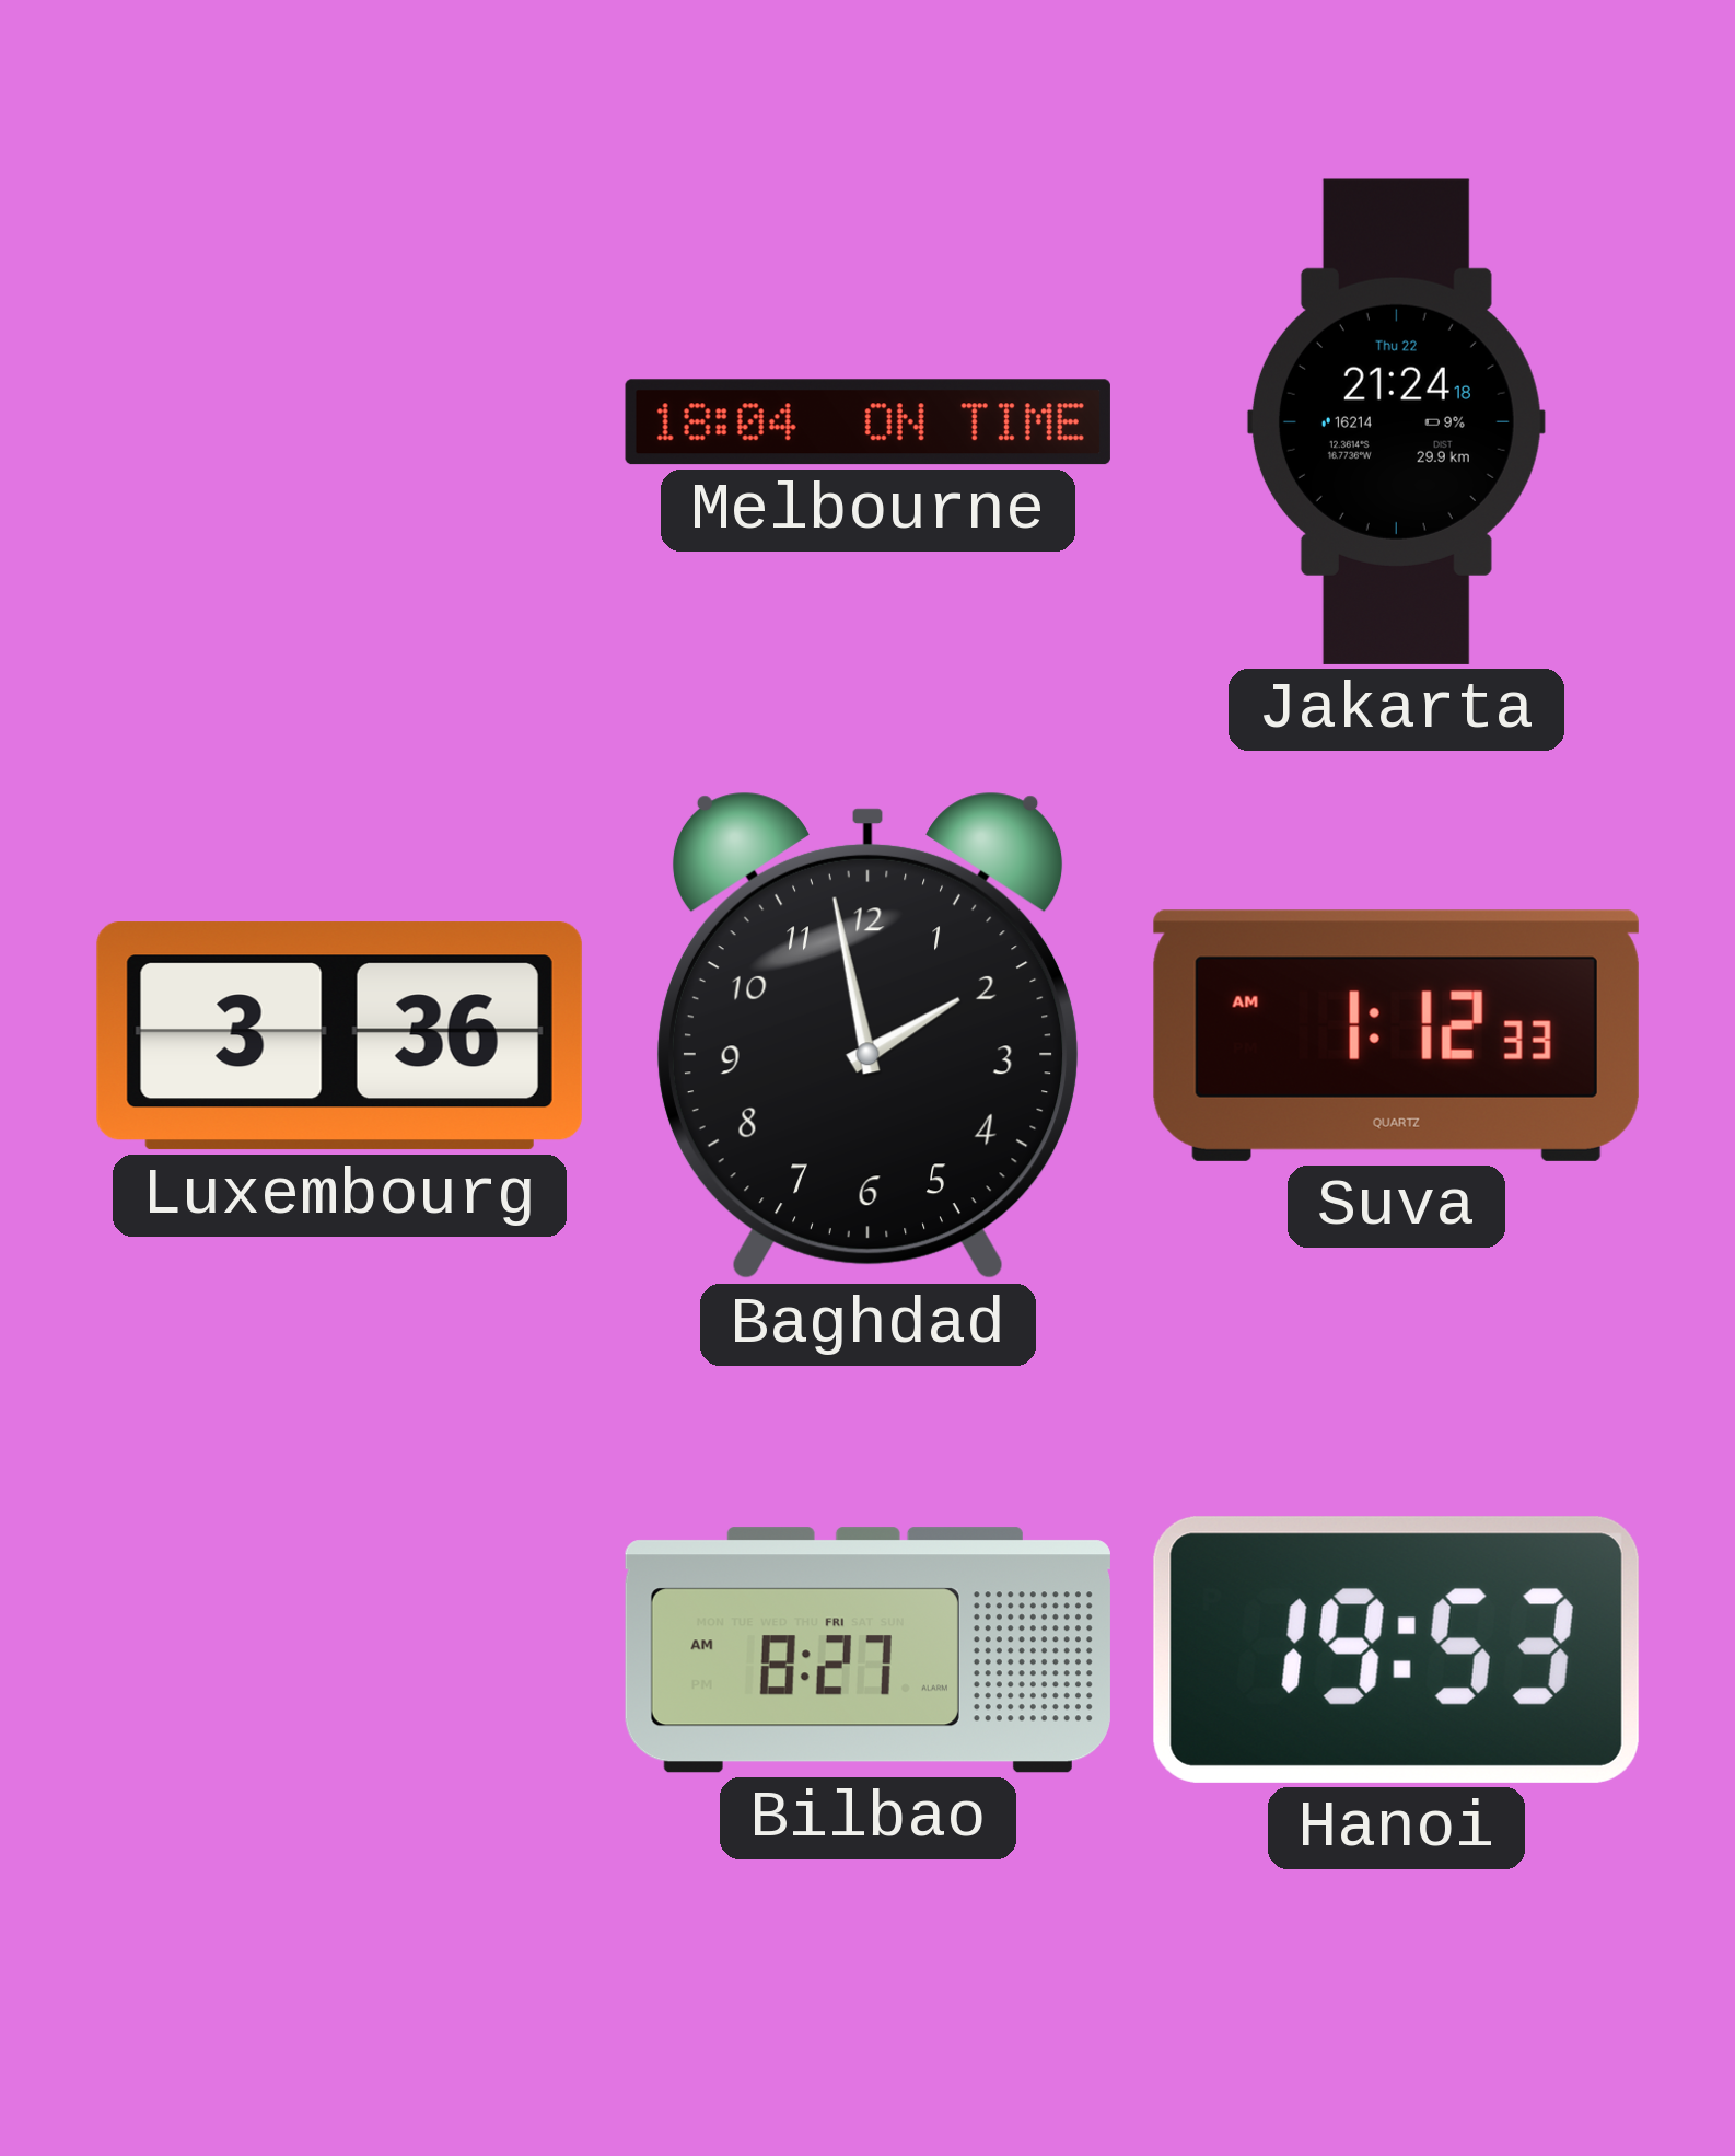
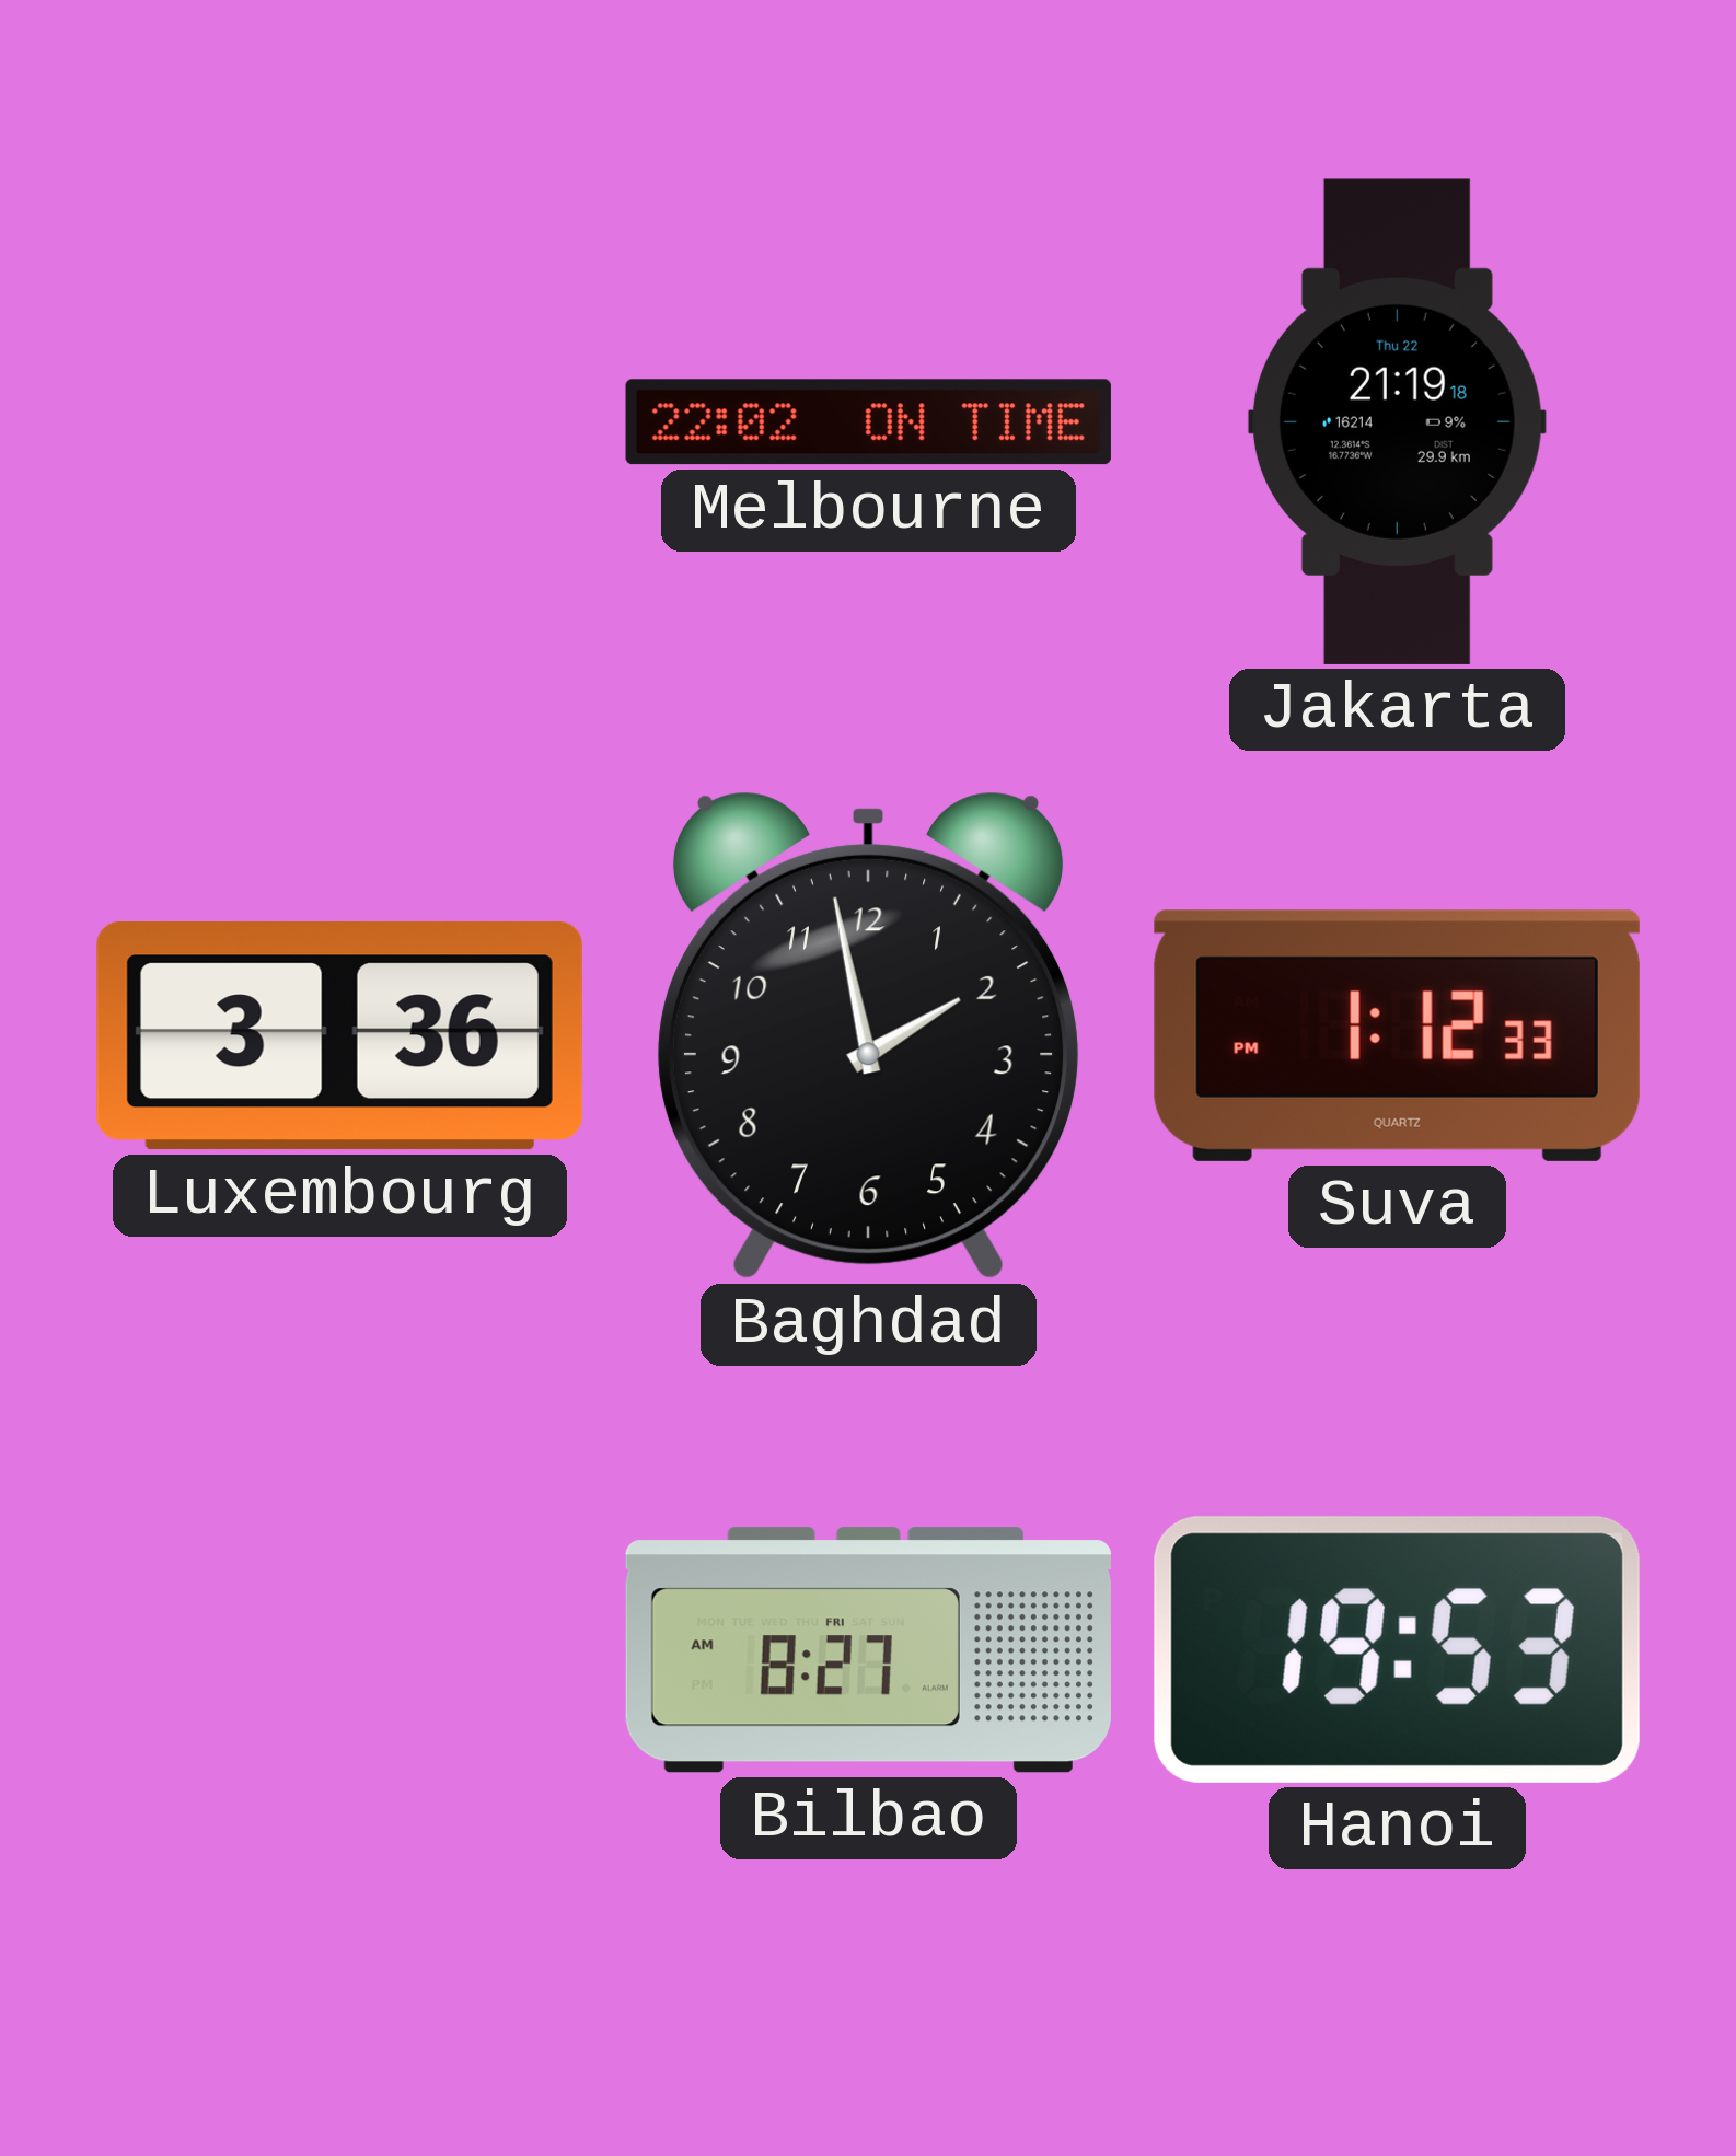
Melbourne: 18:04 -> 22:02
Jakarta: 21:24 -> 21:19
Suva: 1:12:33 AM -> 1:12:33 PM
